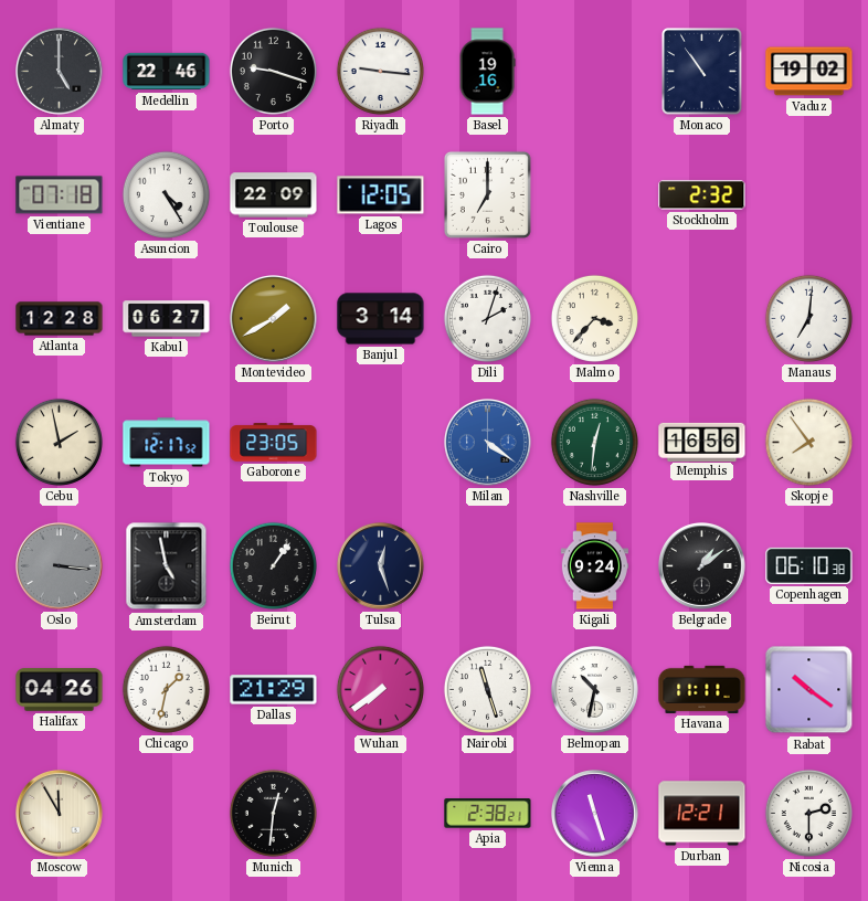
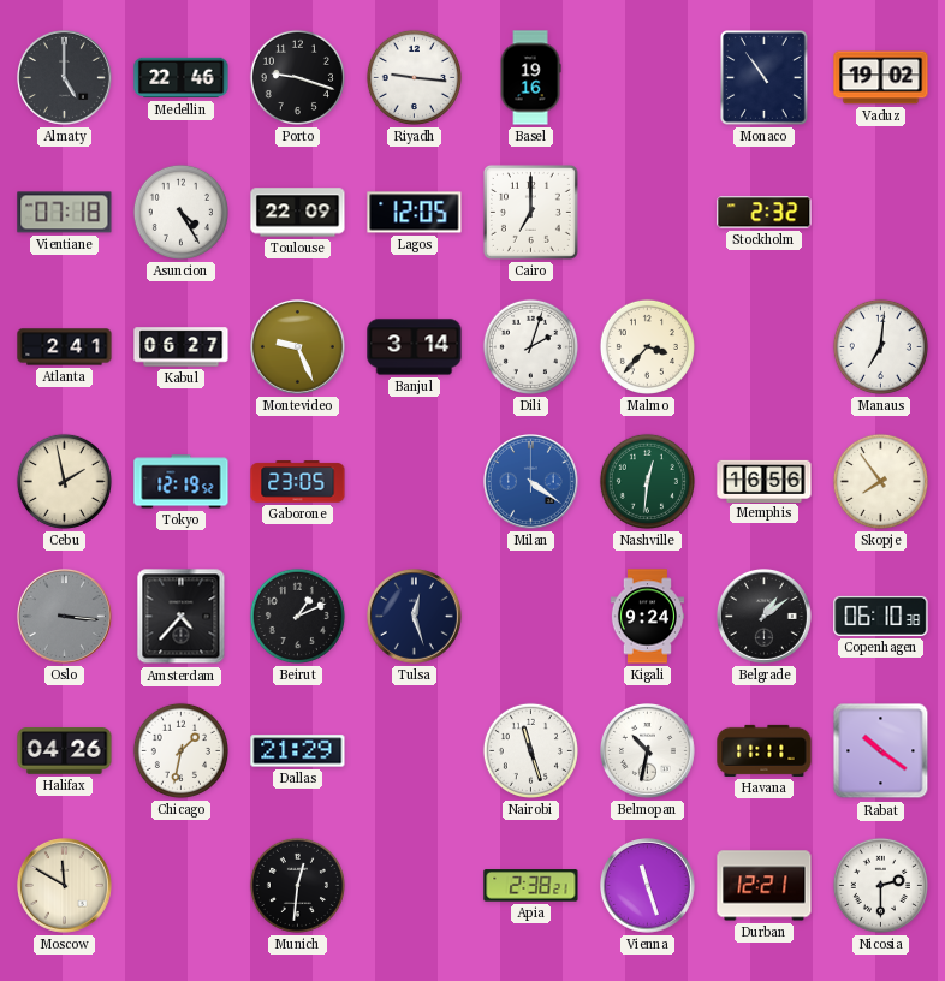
Atlanta: 12:28 -> 2:41
Montevideo: 1:40 -> 9:26
Tokyo: 12:17 -> 12:19
Amsterdam: 4:58 -> 4:37
Beirut: 1:06 -> 1:11
Wuhan: 7:39 -> none
Moscow: 11:55 -> 11:50
